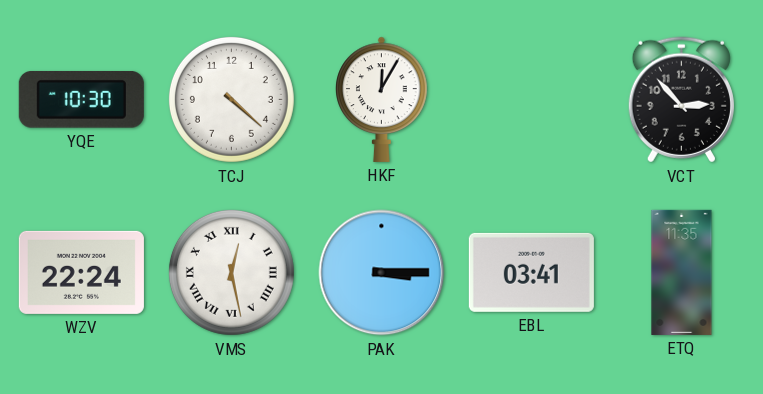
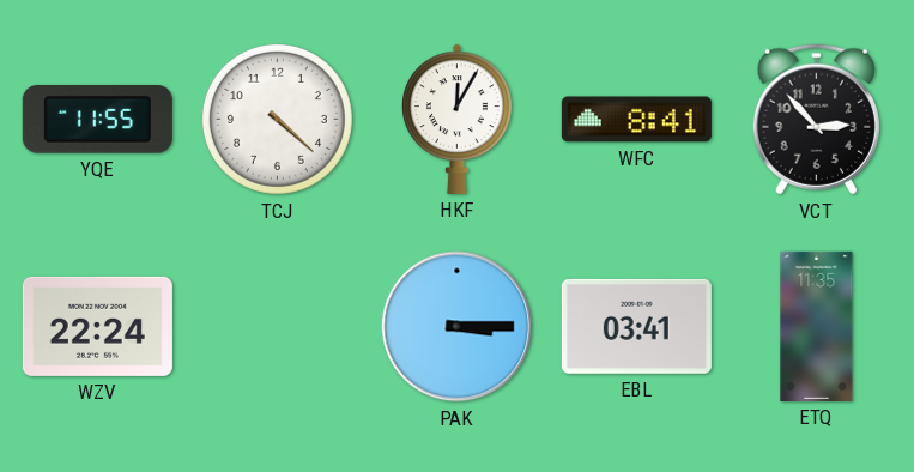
YQE: 10:30 -> 11:55
WFC: none -> 8:41
VMS: 12:28 -> none
